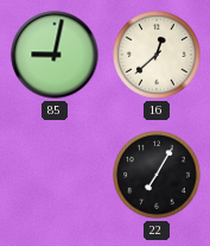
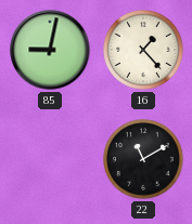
16: 12:38 -> 1:23
22: 7:05 -> 11:10
